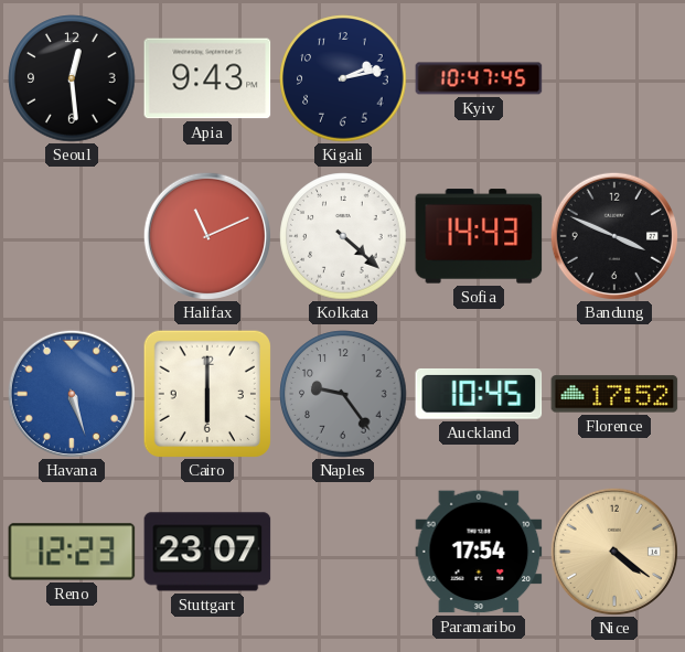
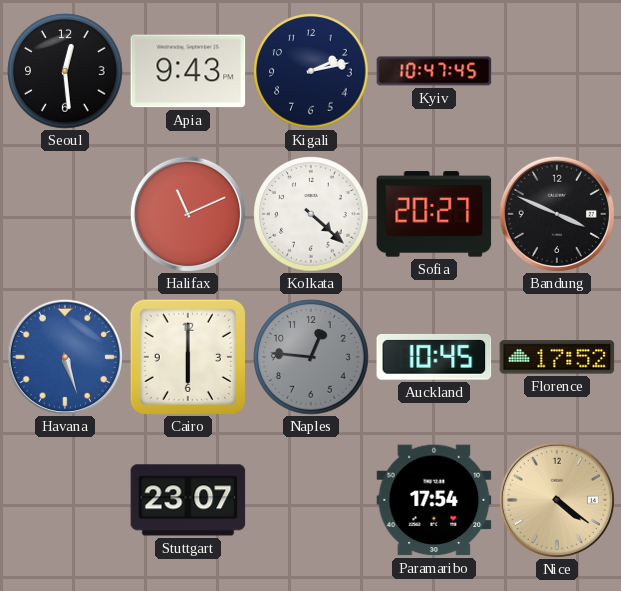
Sofia: 14:43 -> 20:27
Naples: 9:24 -> 12:46
Reno: 12:23 -> none
